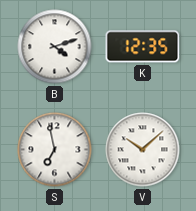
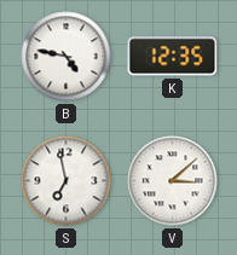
B: 4:12 -> 4:47
V: 10:08 -> 3:08
